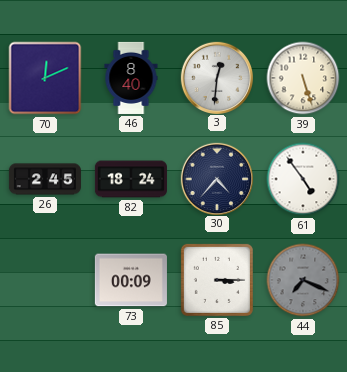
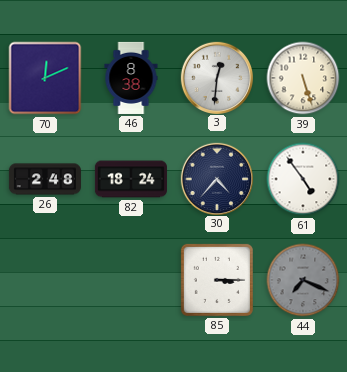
46: 8:40 -> 8:38
26: 2:45 -> 2:48
73: 00:09 -> none
